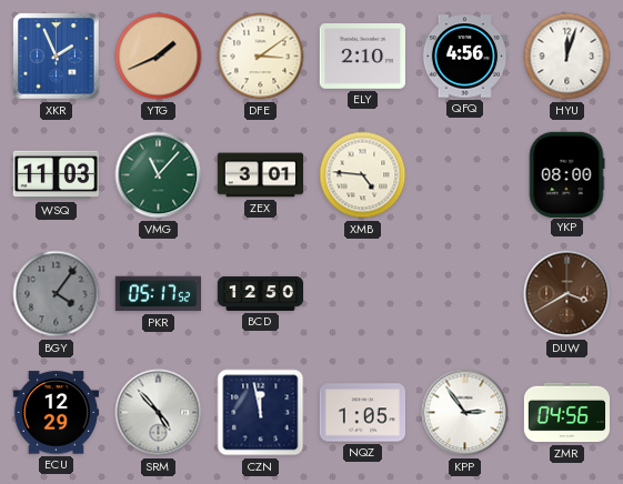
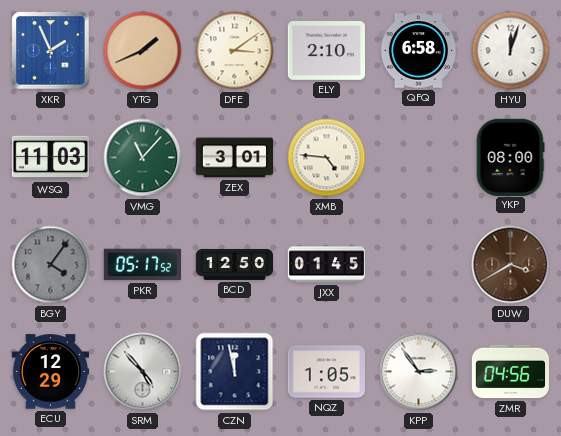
QFQ: 4:56 -> 6:58
JXX: none -> 01:45
